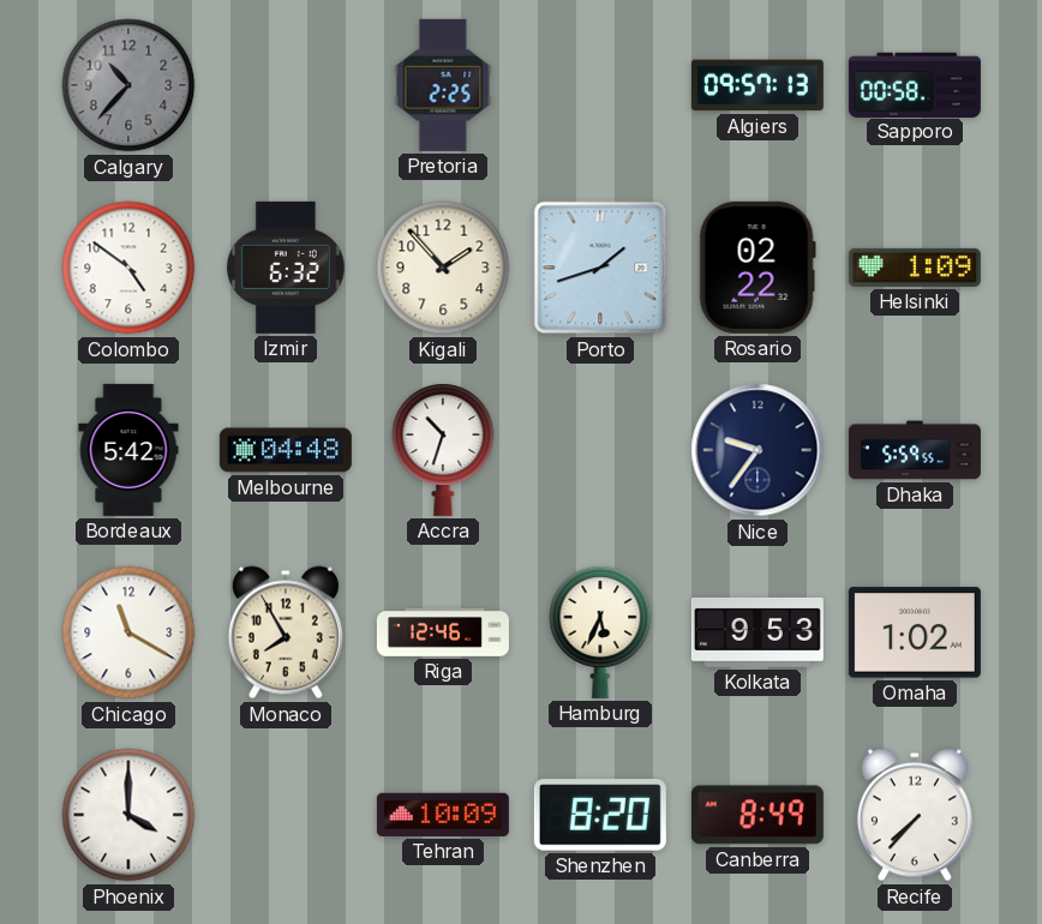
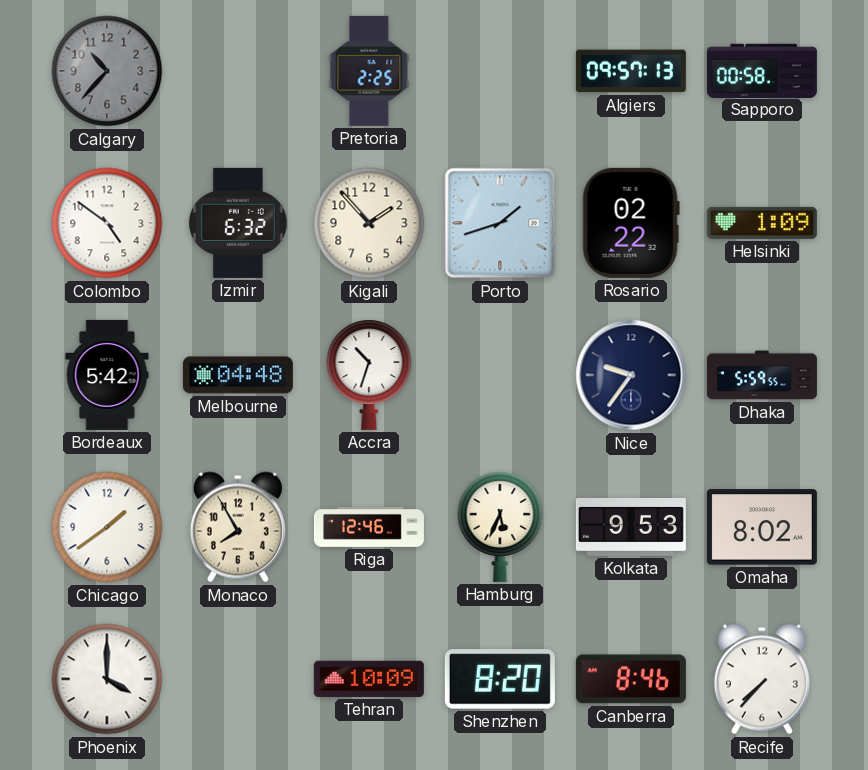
Chicago: 11:20 -> 1:39
Omaha: 1:02 -> 8:02
Canberra: 8:49 -> 8:46
